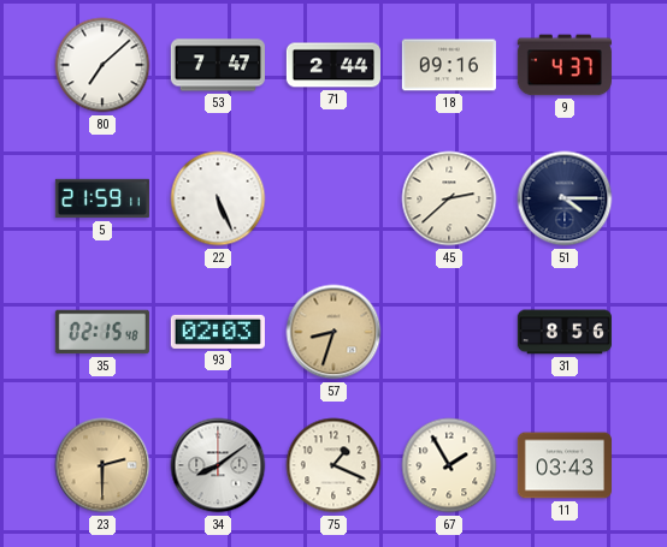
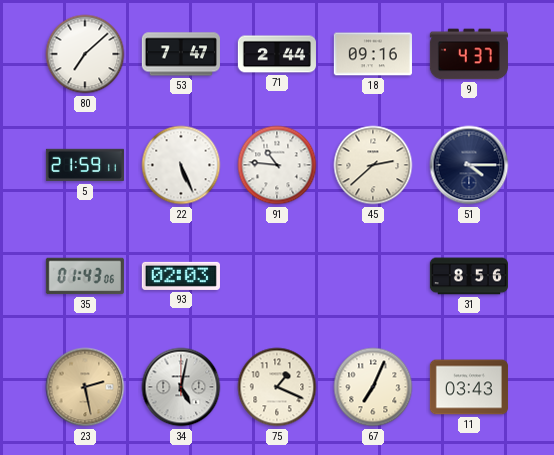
91: none -> 10:46
35: 02:15 -> 01:43
57: 8:33 -> none
23: 2:30 -> 2:28
34: 8:09 -> 5:02
67: 1:55 -> 7:04
